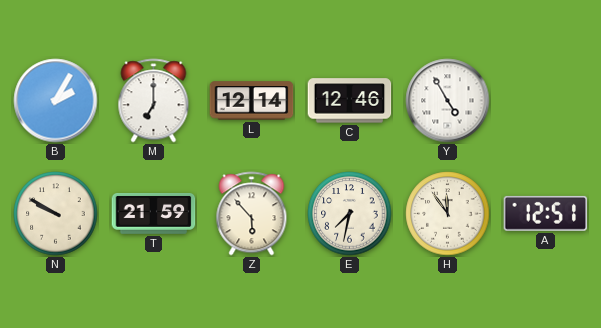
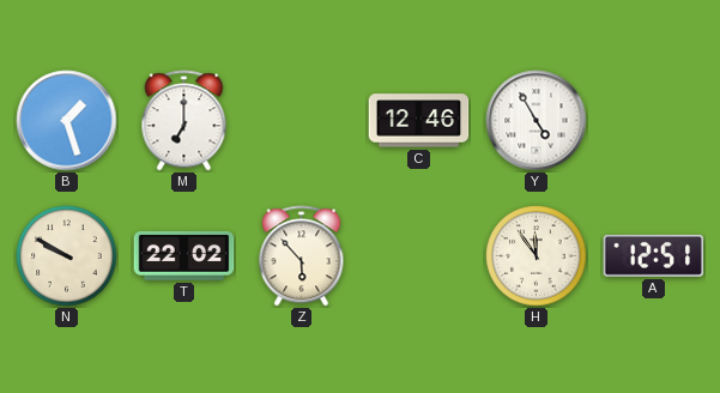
B: 2:05 -> 1:27
L: 12:14 -> none
T: 21:59 -> 22:02
E: 7:32 -> none
